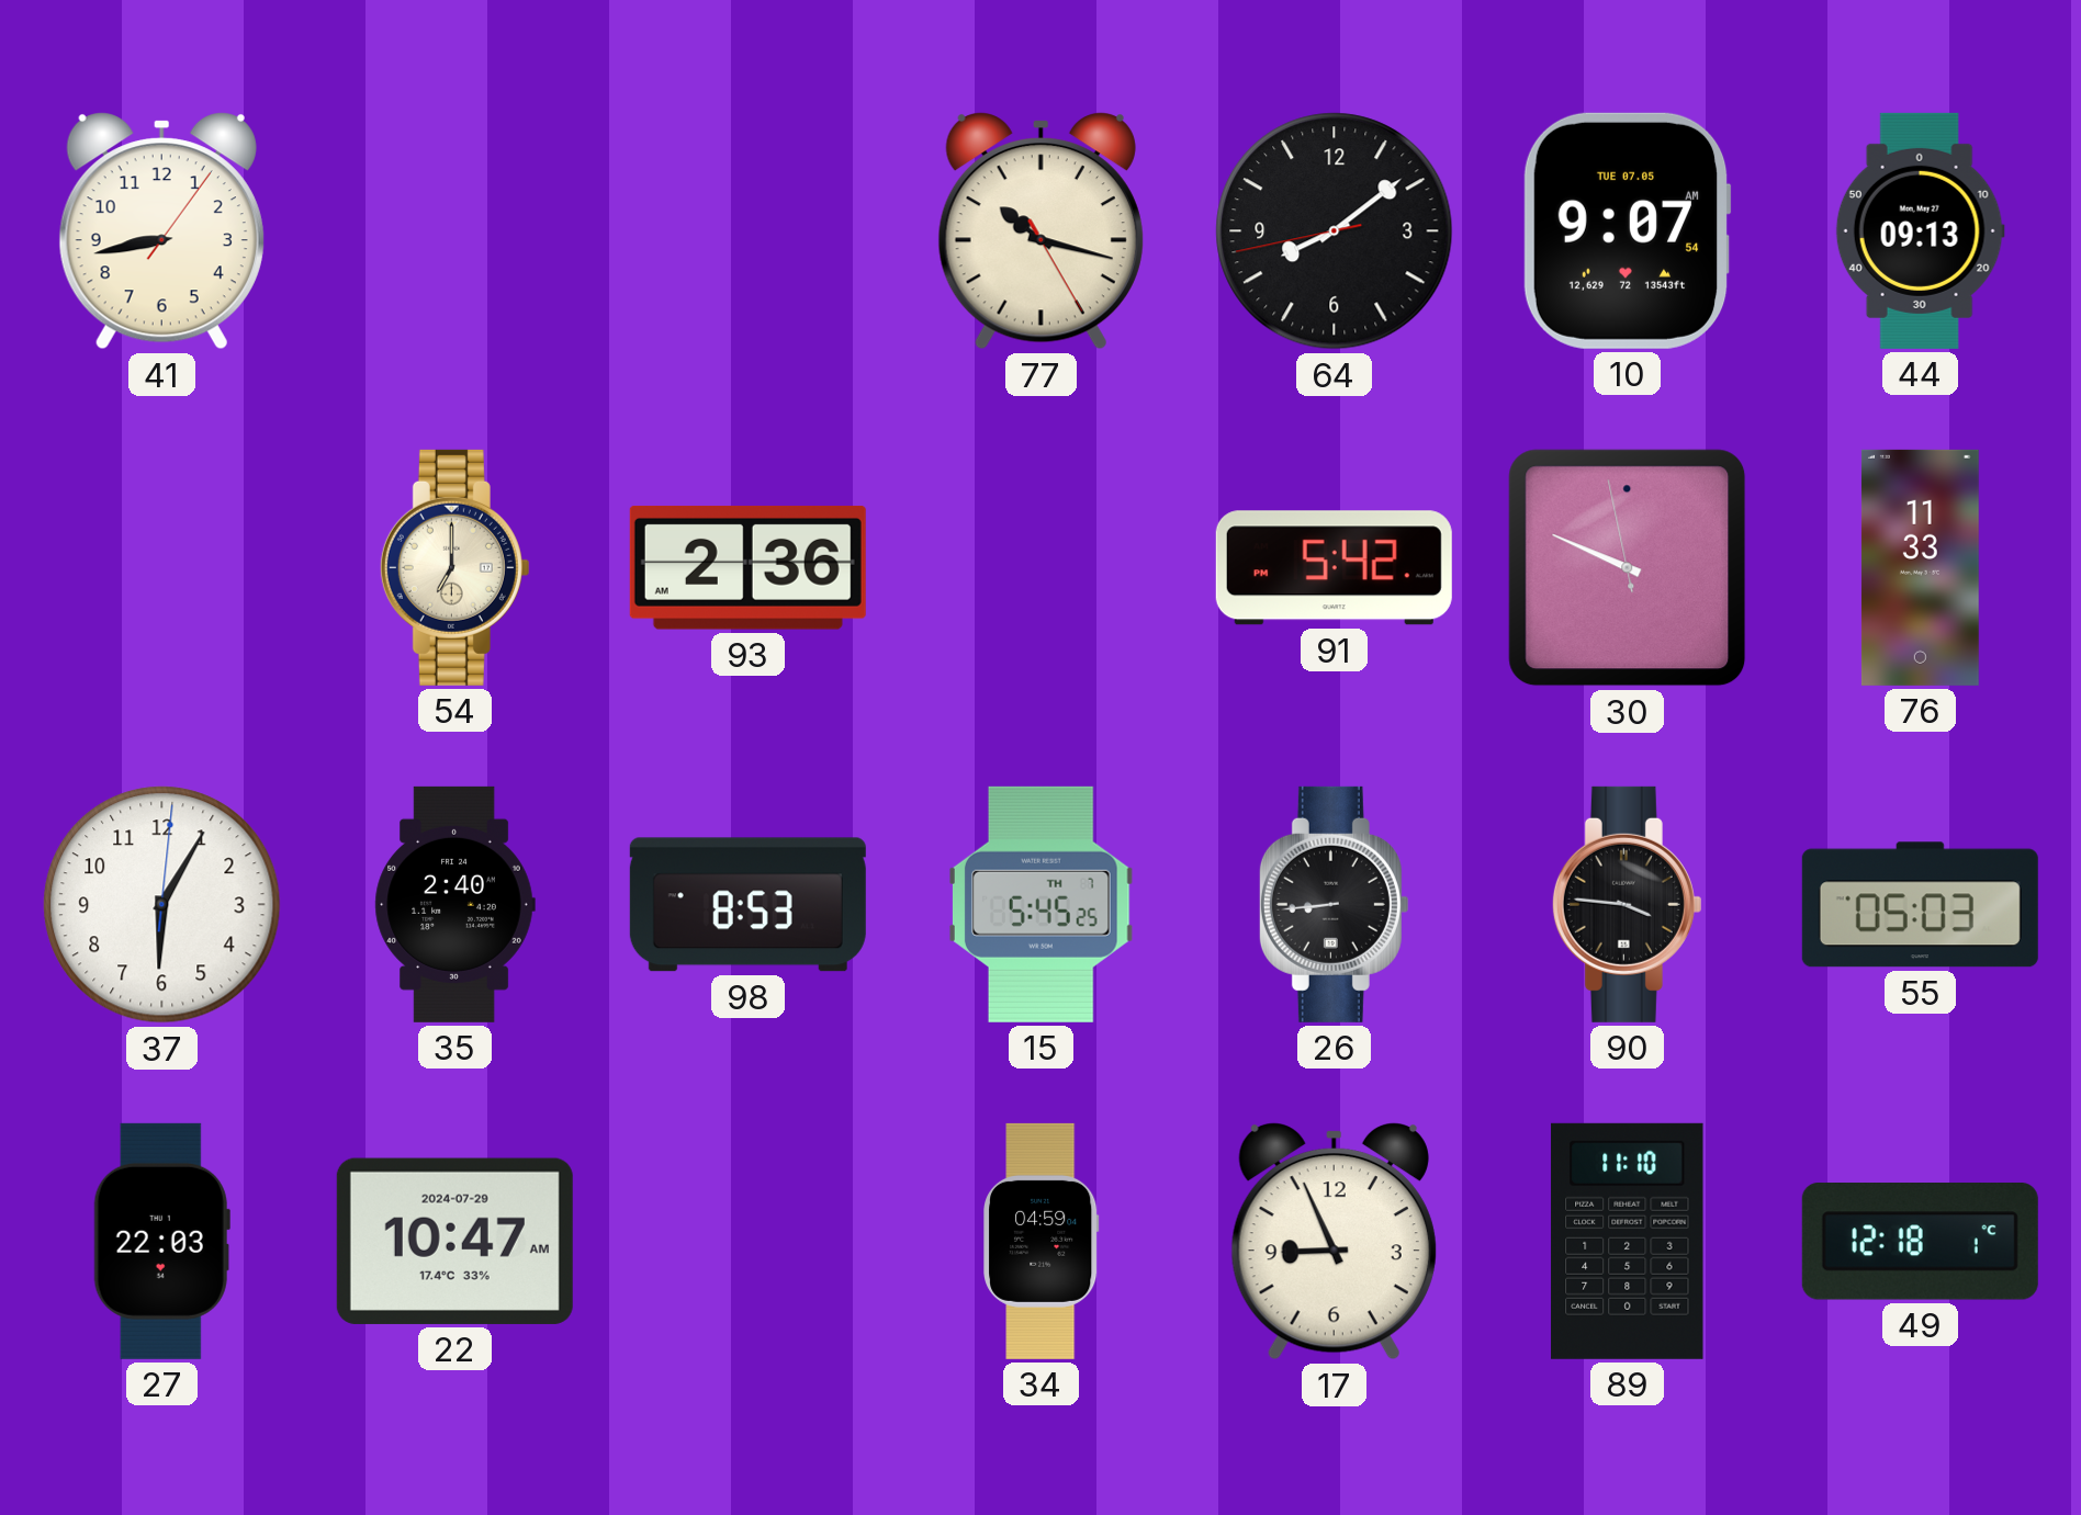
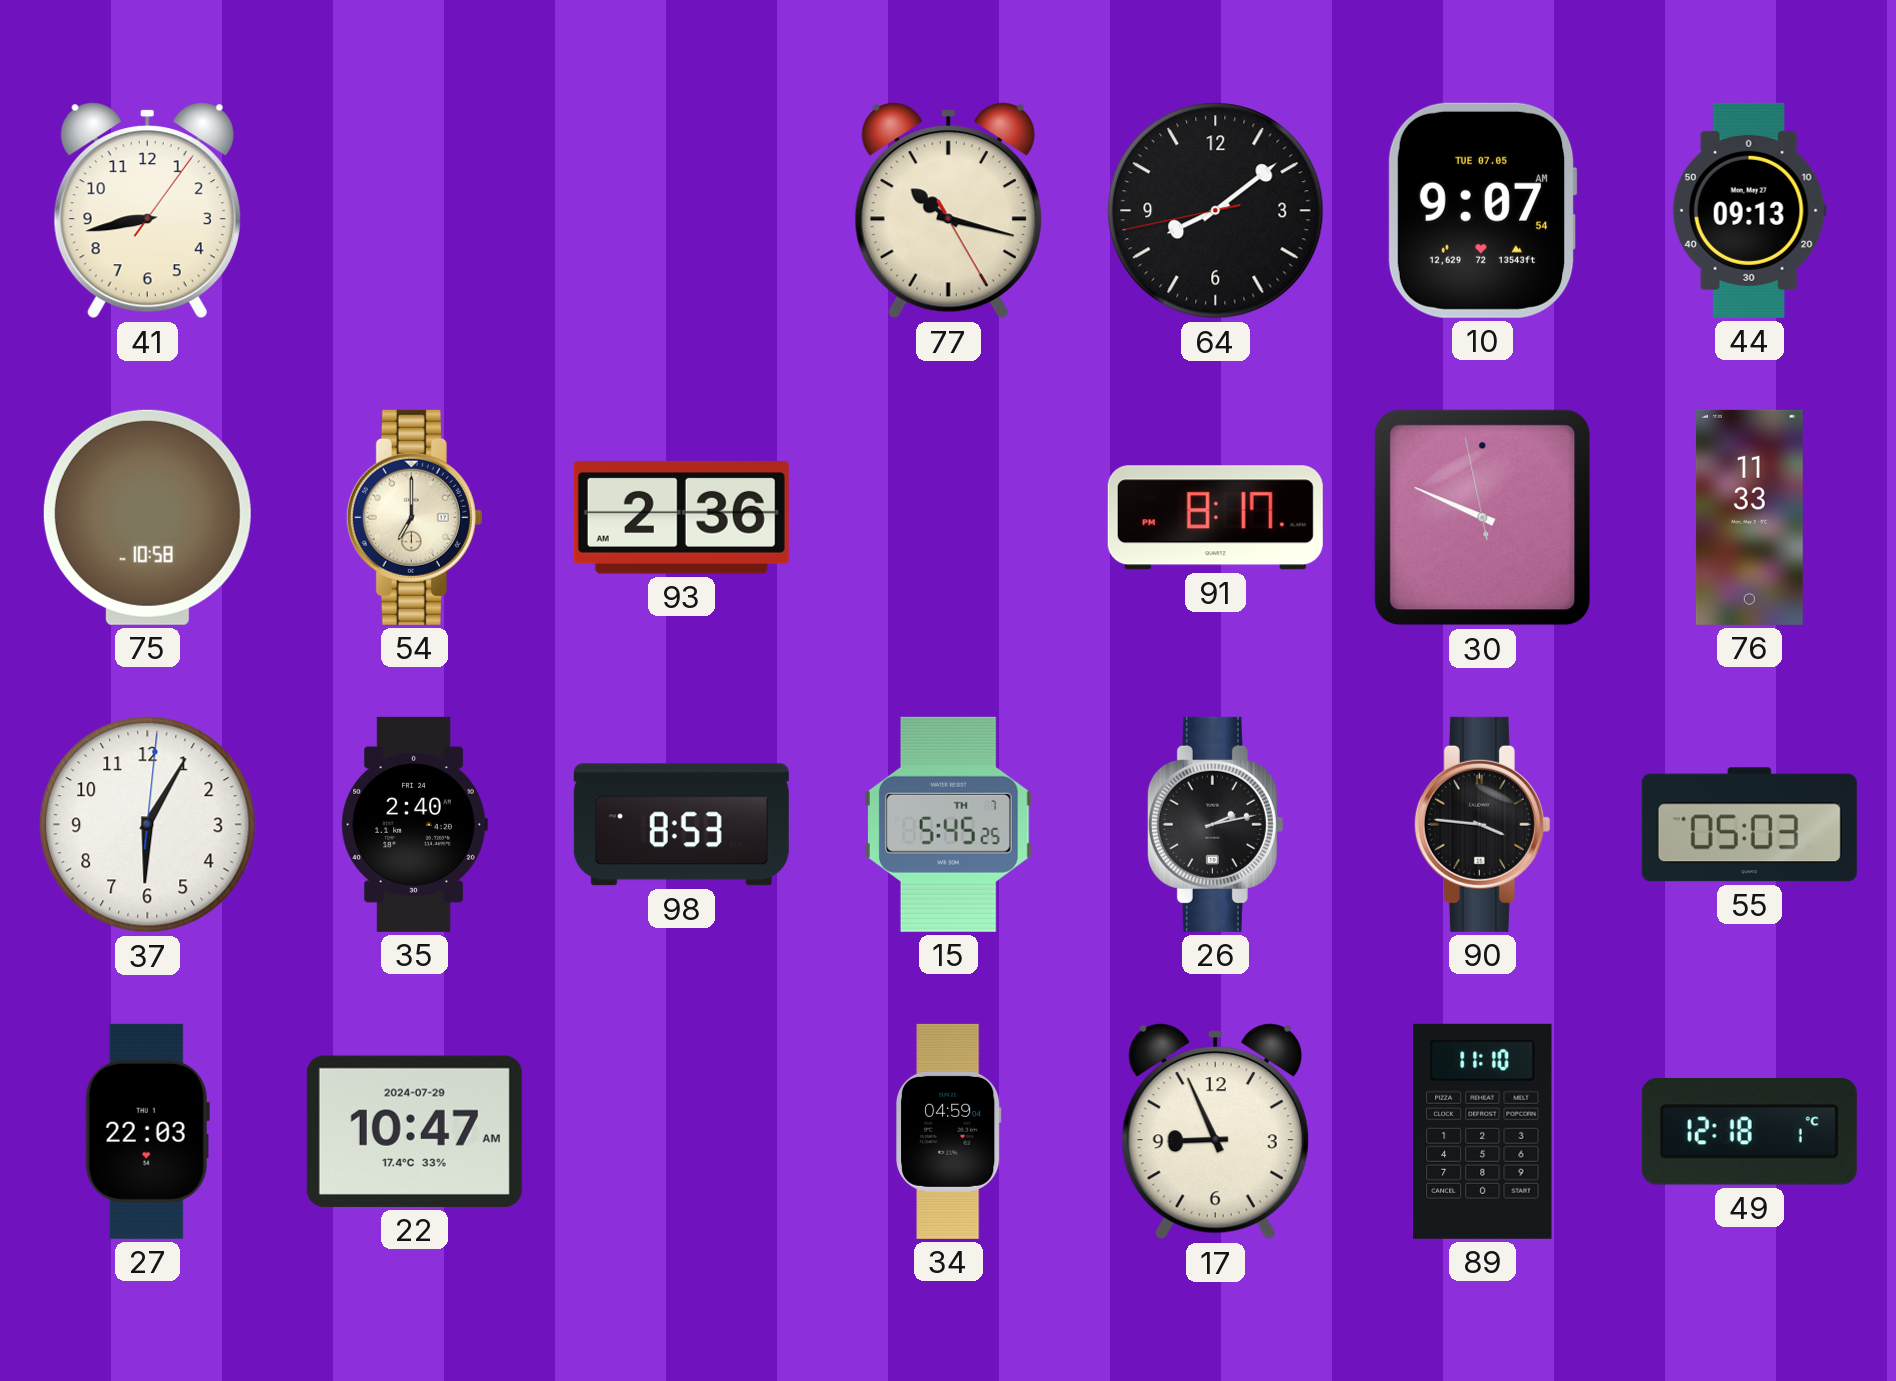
75: none -> 10:58
91: 5:42 -> 8:17
26: 8:44 -> 2:13
